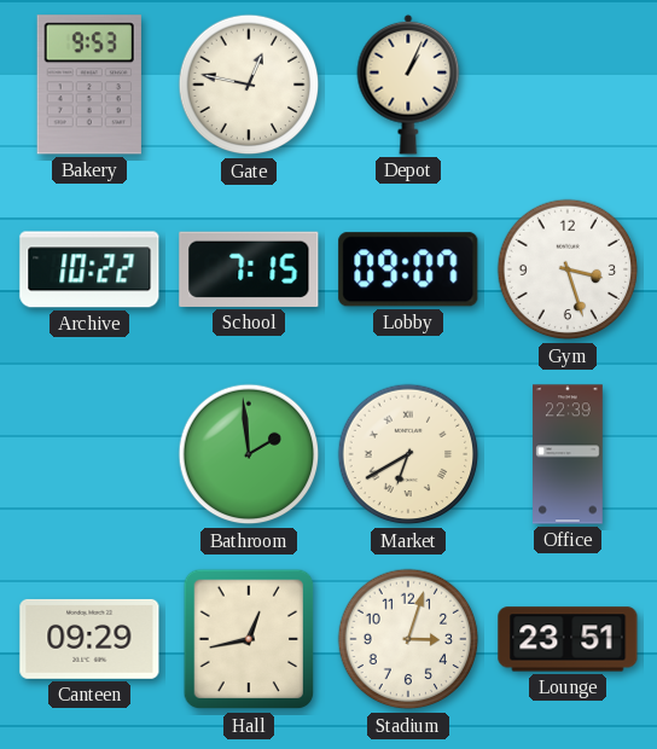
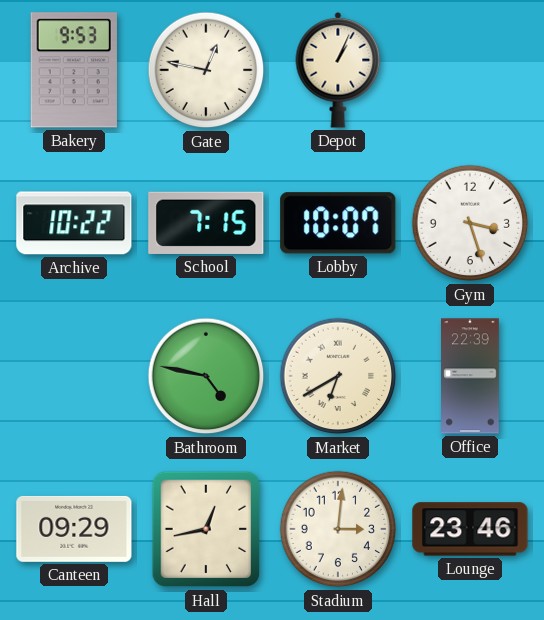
Lobby: 09:07 -> 10:07
Bathroom: 1:59 -> 4:47
Stadium: 3:03 -> 3:01
Lounge: 23:51 -> 23:46
